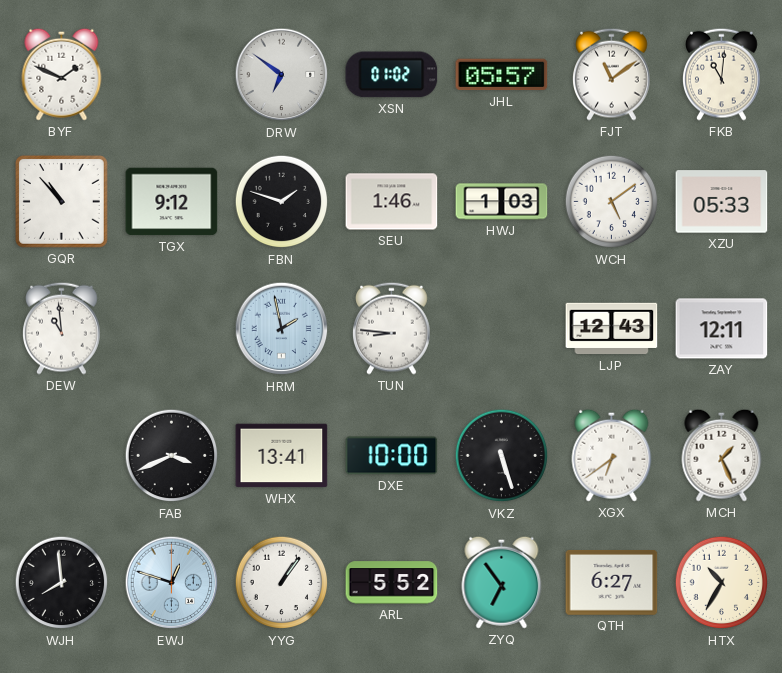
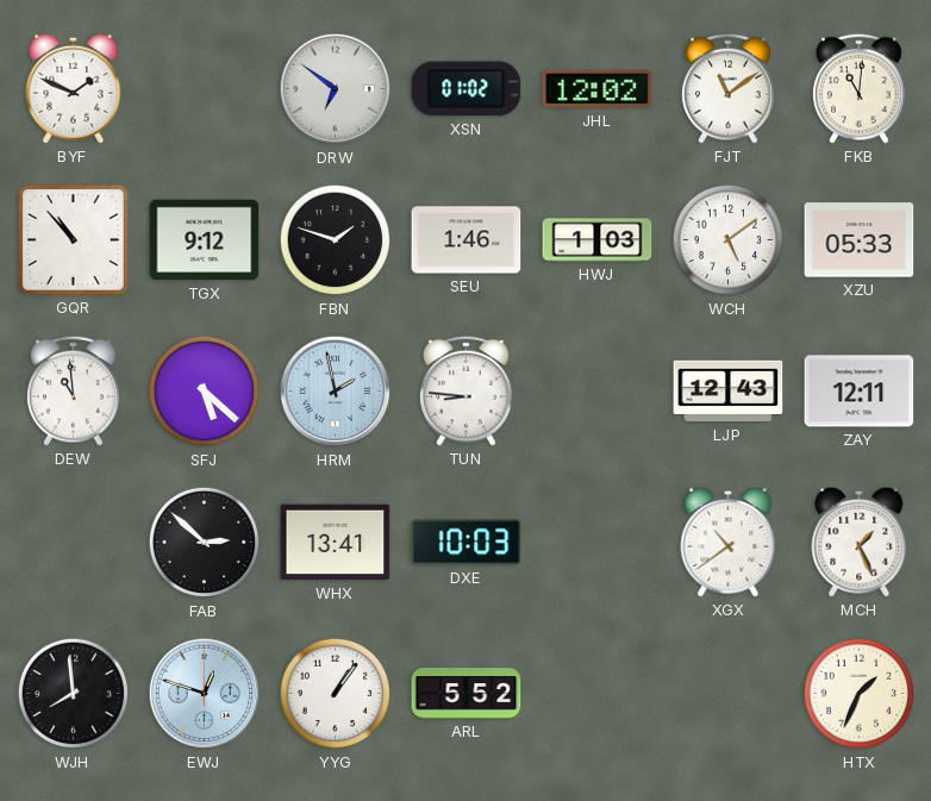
JHL: 05:57 -> 12:02
SFJ: none -> 5:22
FAB: 3:41 -> 2:52
DXE: 10:00 -> 10:03
VKZ: 5:27 -> none
XGX: 6:39 -> 10:39
ZYQ: 6:54 -> none
QTH: 6:27 -> none
HTX: 10:35 -> 1:34
